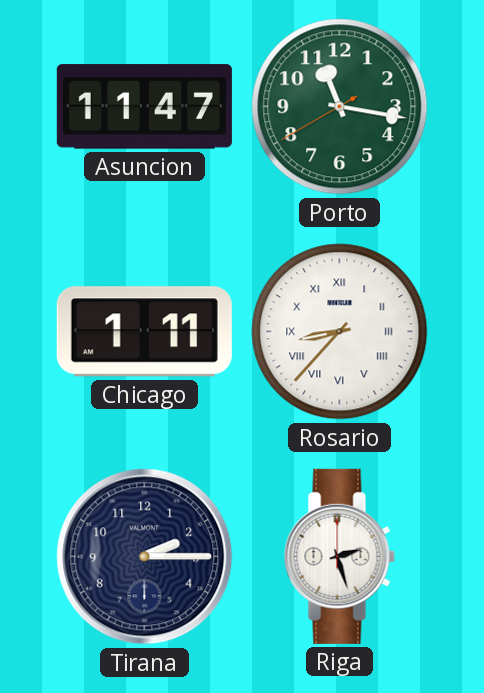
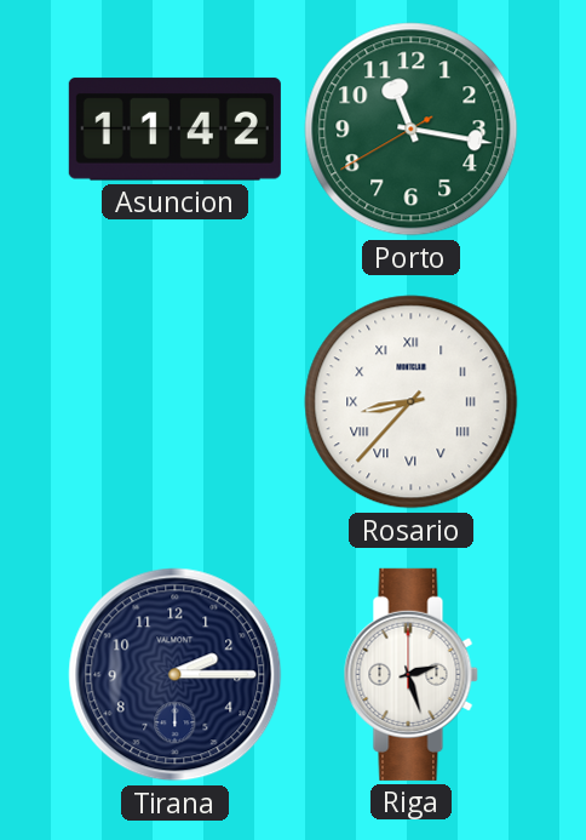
Asuncion: 11:47 -> 11:42
Chicago: 1:11 -> none
